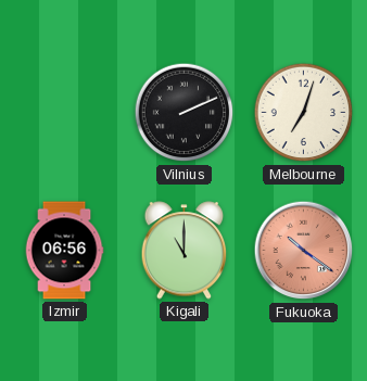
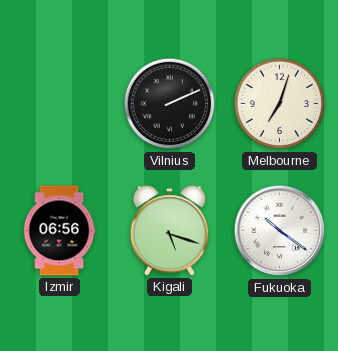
Kigali: 11:00 -> 5:18
Fukuoka dial: salmon -> white
